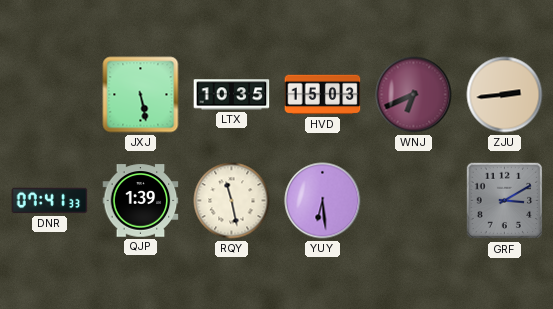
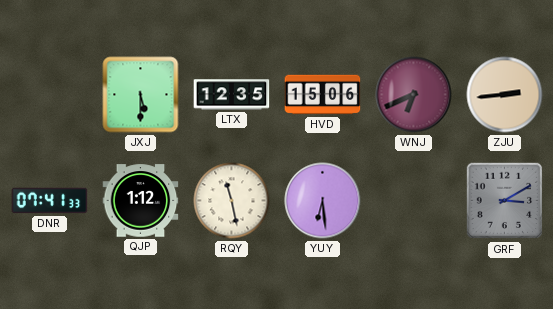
JXJ: 5:28 -> 5:30
LTX: 10:35 -> 12:35
HVD: 15:03 -> 15:06
QJP: 1:39 -> 1:12
